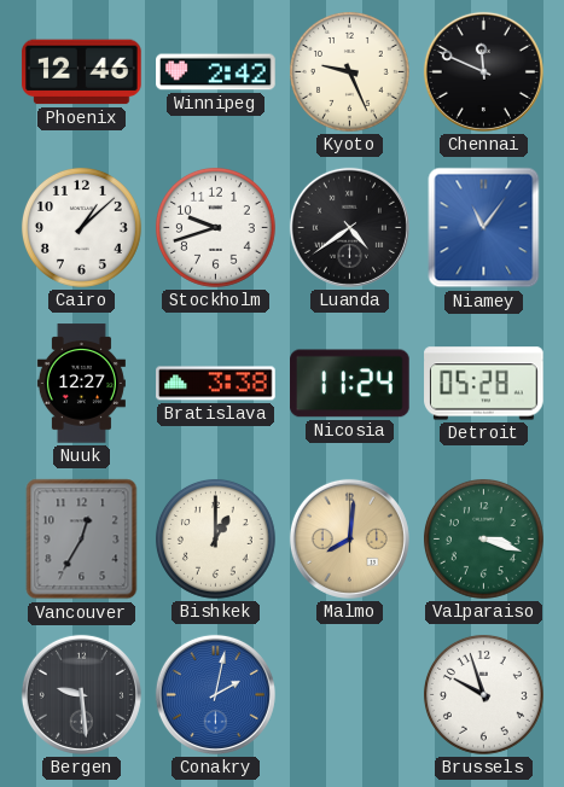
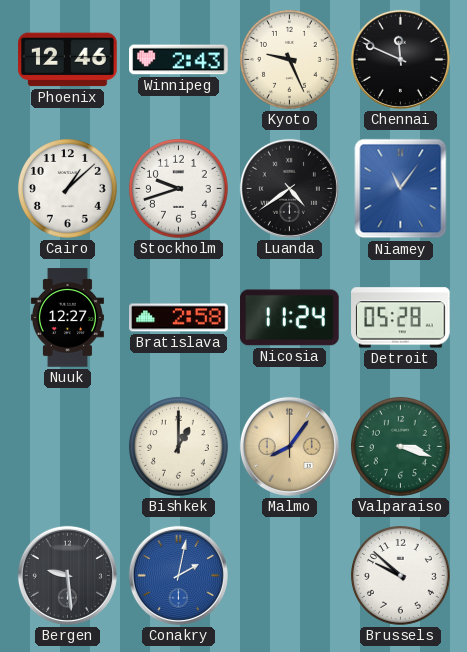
Winnipeg: 2:42 -> 2:43
Bratislava: 3:38 -> 2:58
Vancouver: 12:35 -> none
Malmo: 8:01 -> 8:06
Brussels: 9:57 -> 9:52
